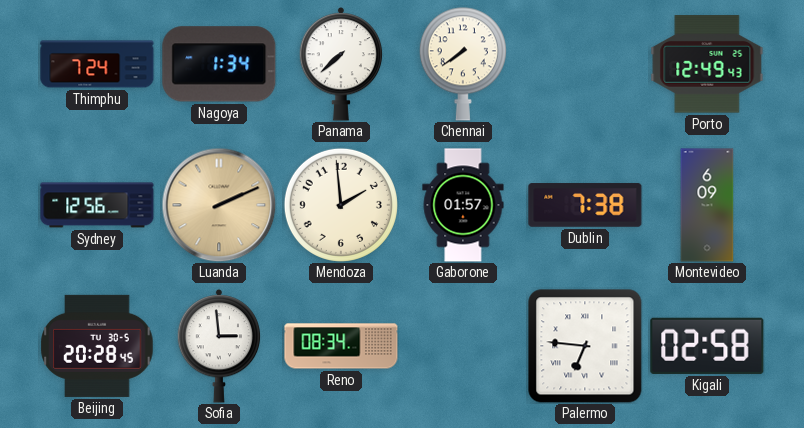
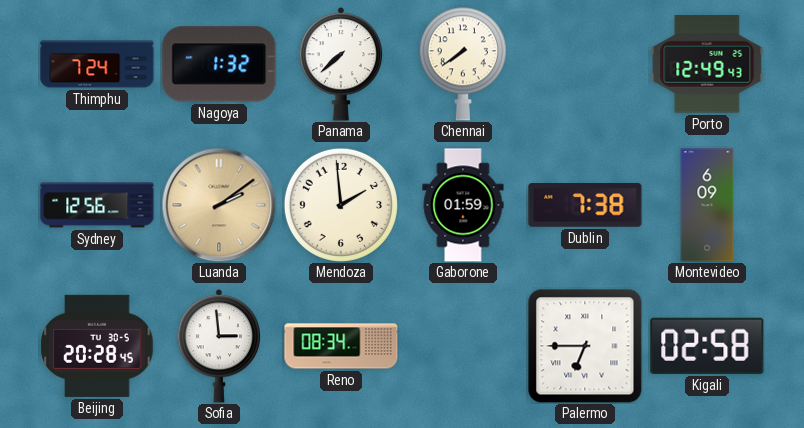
Nagoya: 1:34 -> 1:32
Luanda: 2:11 -> 2:09
Gaborone: 01:57 -> 01:59
Palermo: 6:46 -> 6:45
